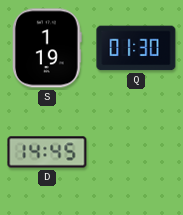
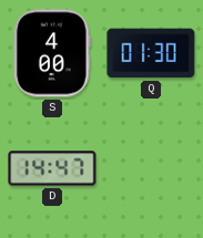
S: 1:19 -> 4:00
D: 14:45 -> 14:47
